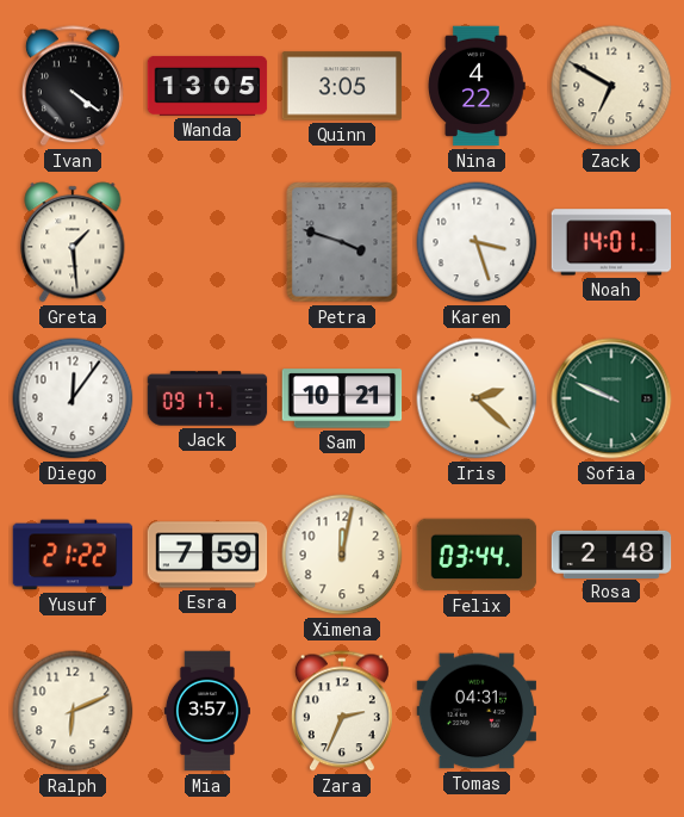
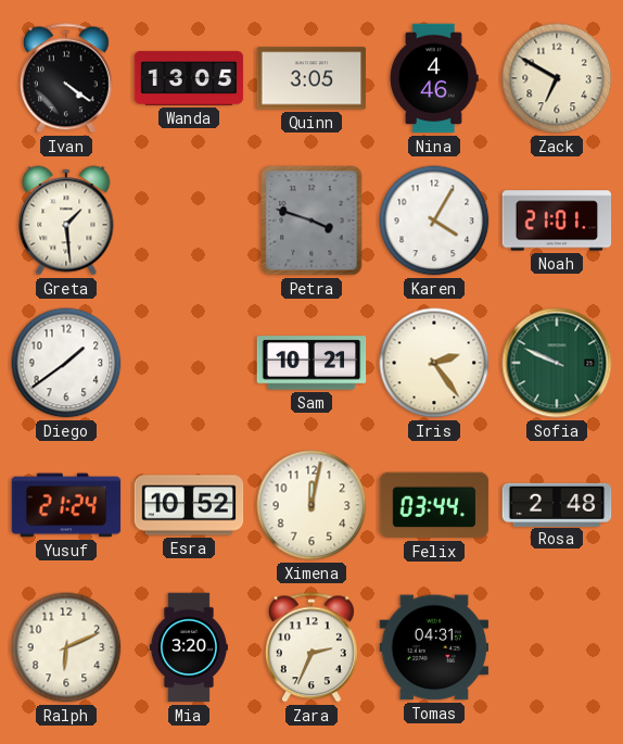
Nina: 4:22 -> 4:46
Karen: 3:27 -> 4:05
Noah: 14:01 -> 21:01
Diego: 12:06 -> 1:39
Jack: 09:17 -> none
Iris: 2:22 -> 2:24
Yusuf: 21:22 -> 21:24
Esra: 7:59 -> 10:52
Mia: 3:57 -> 3:20
